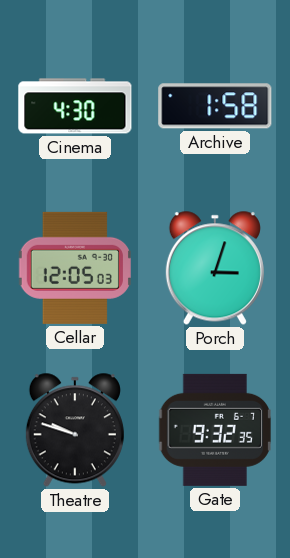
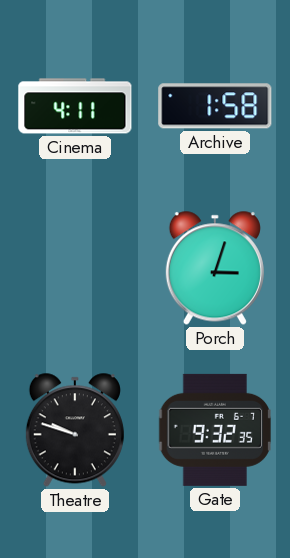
Cinema: 4:30 -> 4:11
Cellar: 12:05 -> none
